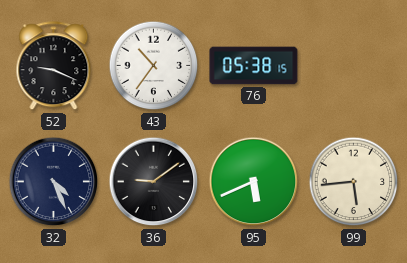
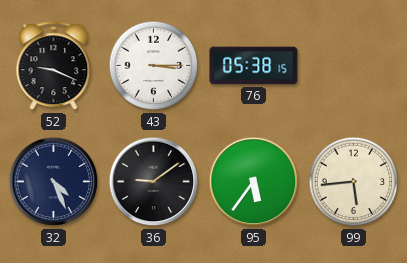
43: 10:36 -> 3:15
95: 5:41 -> 5:36
